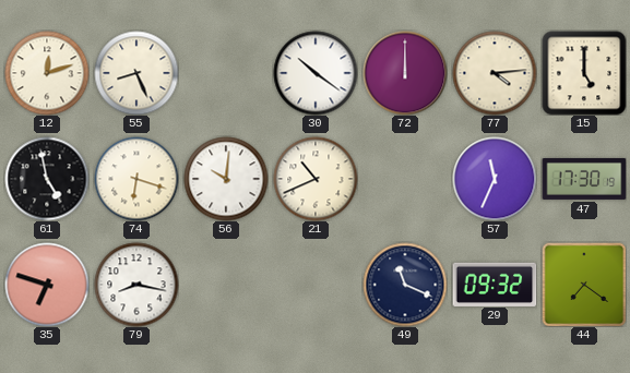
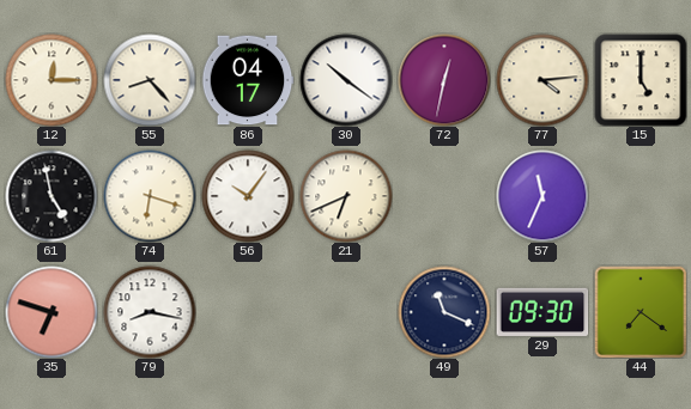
12: 12:12 -> 12:15
55: 8:26 -> 8:23
86: none -> 04:17
72: 12:00 -> 12:32
56: 10:01 -> 10:06
21: 10:41 -> 6:41
47: 17:30 -> none
29: 09:32 -> 09:30
